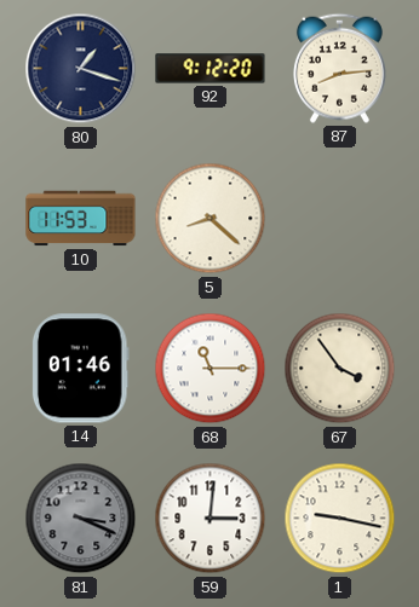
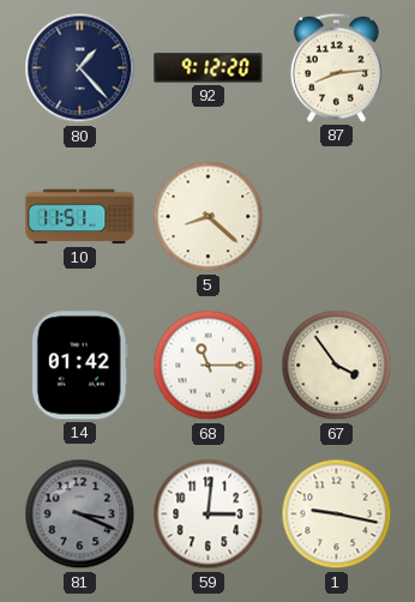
80: 1:18 -> 1:23
10: 11:53 -> 11:51
14: 01:46 -> 01:42
